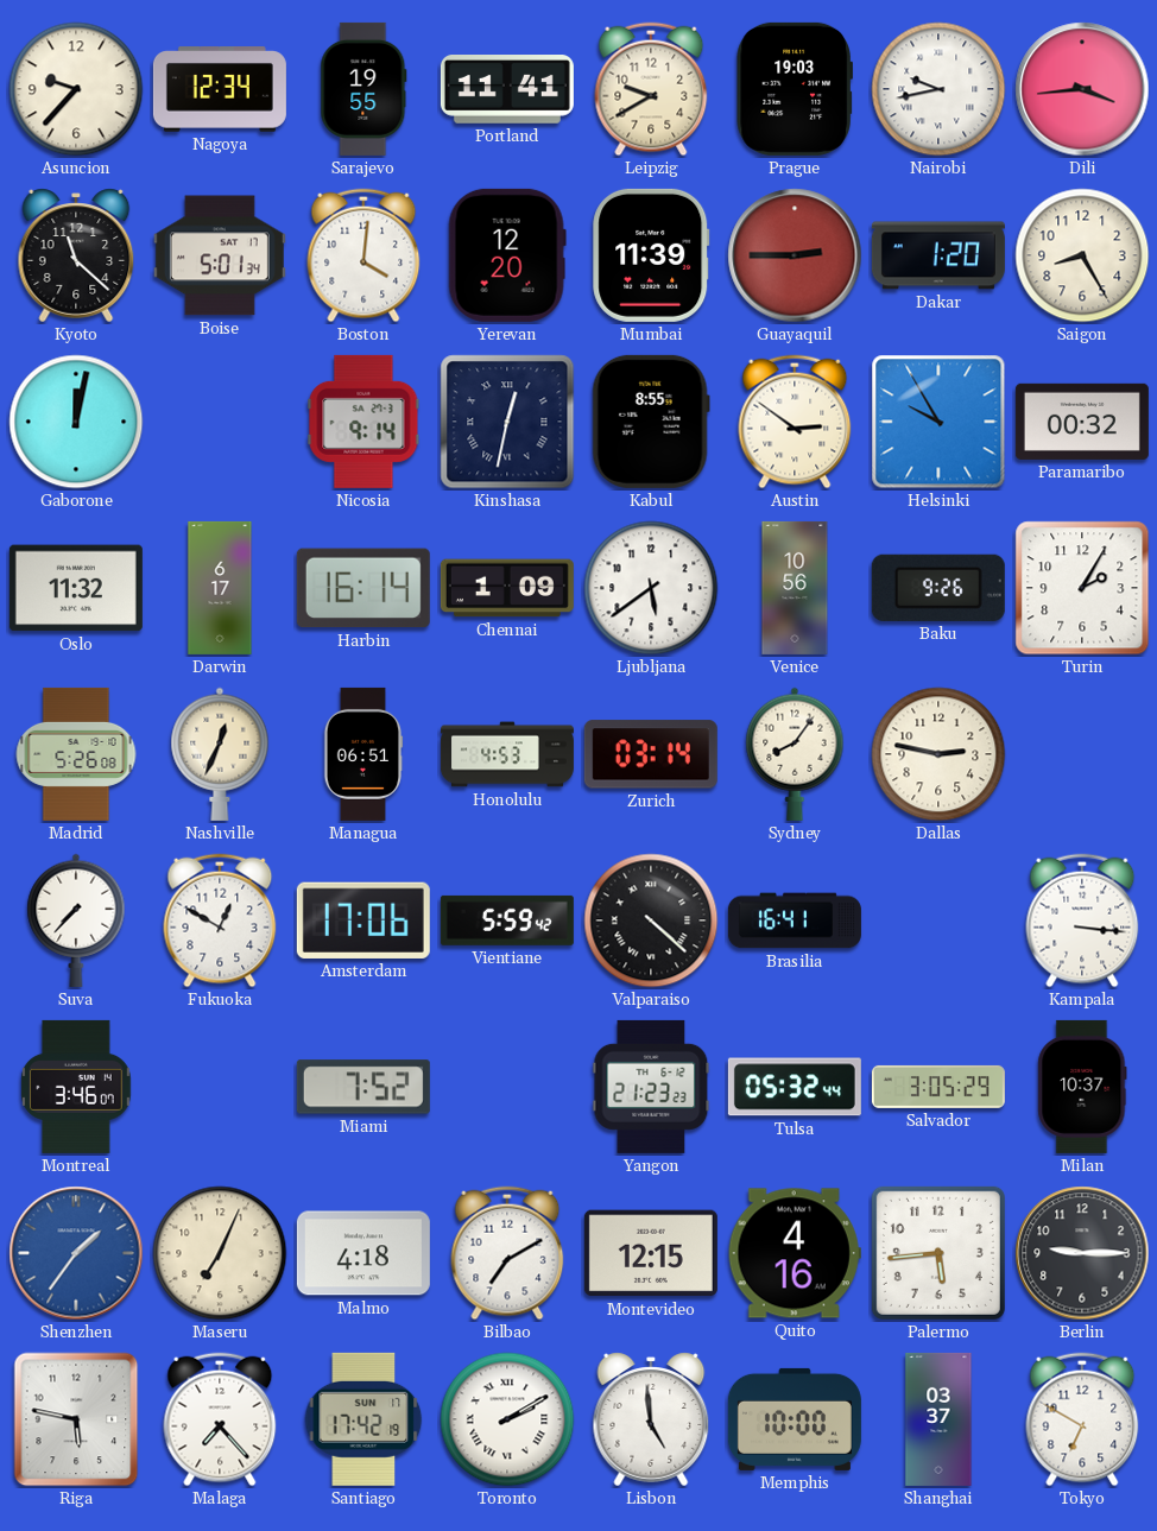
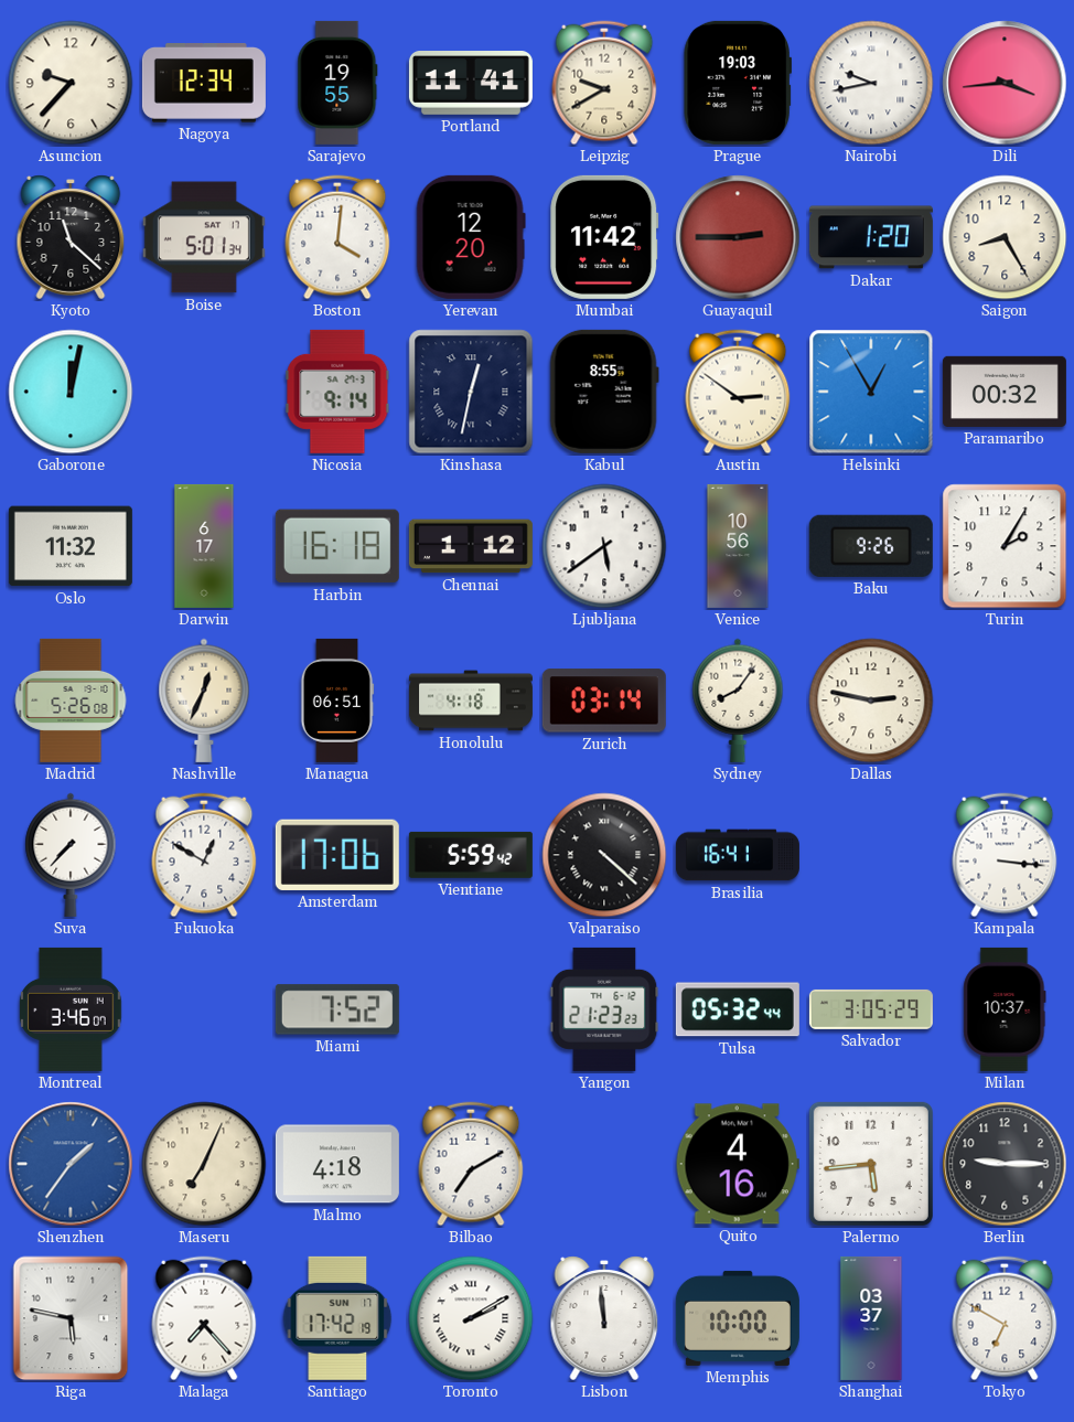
Mumbai: 11:39 -> 11:42
Helsinki: 9:55 -> 12:55
Harbin: 16:14 -> 16:18
Chennai: 1:09 -> 1:12
Honolulu: 4:53 -> 4:18
Montevideo: 12:15 -> none
Lisbon: 4:59 -> 11:59
